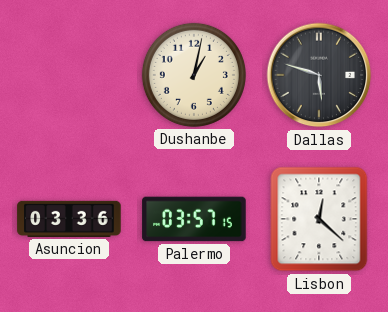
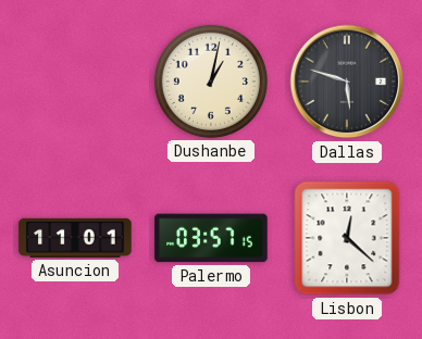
Asuncion: 03:36 -> 11:01
